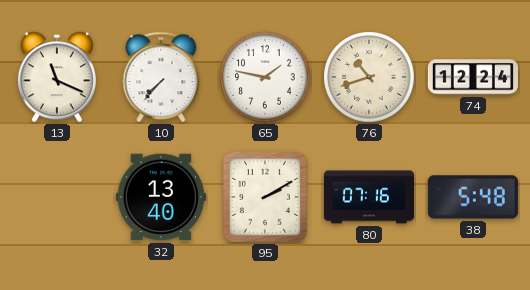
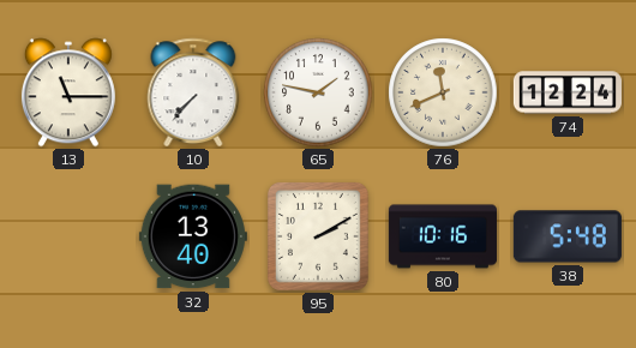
13: 11:19 -> 11:15
76: 10:42 -> 11:41
80: 07:16 -> 10:16
